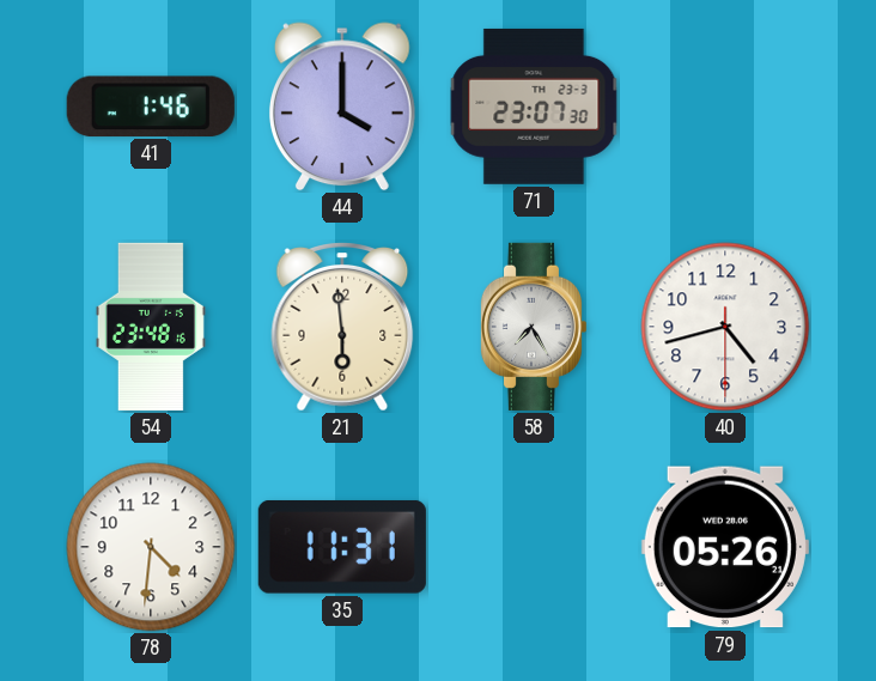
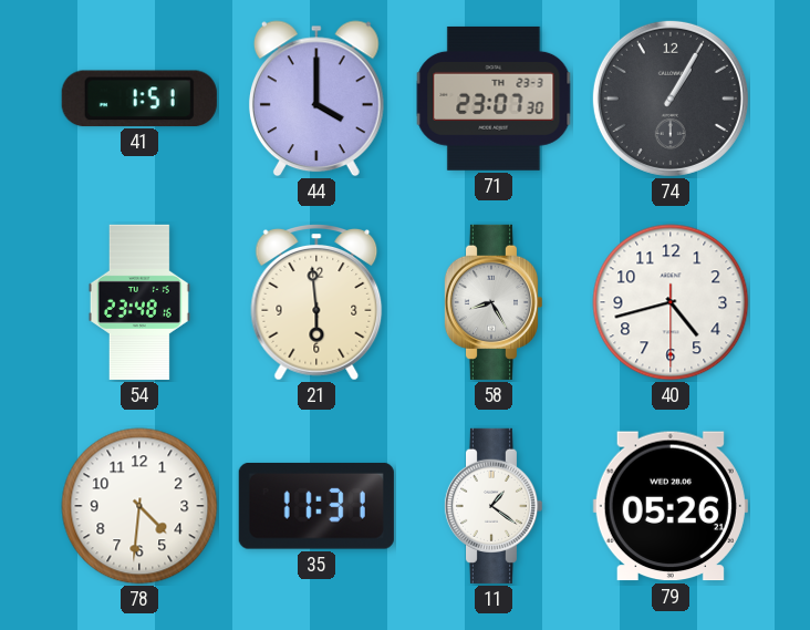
41: 1:46 -> 1:51
74: none -> 1:05
58: 7:25 -> 8:25
11: none -> 1:21
